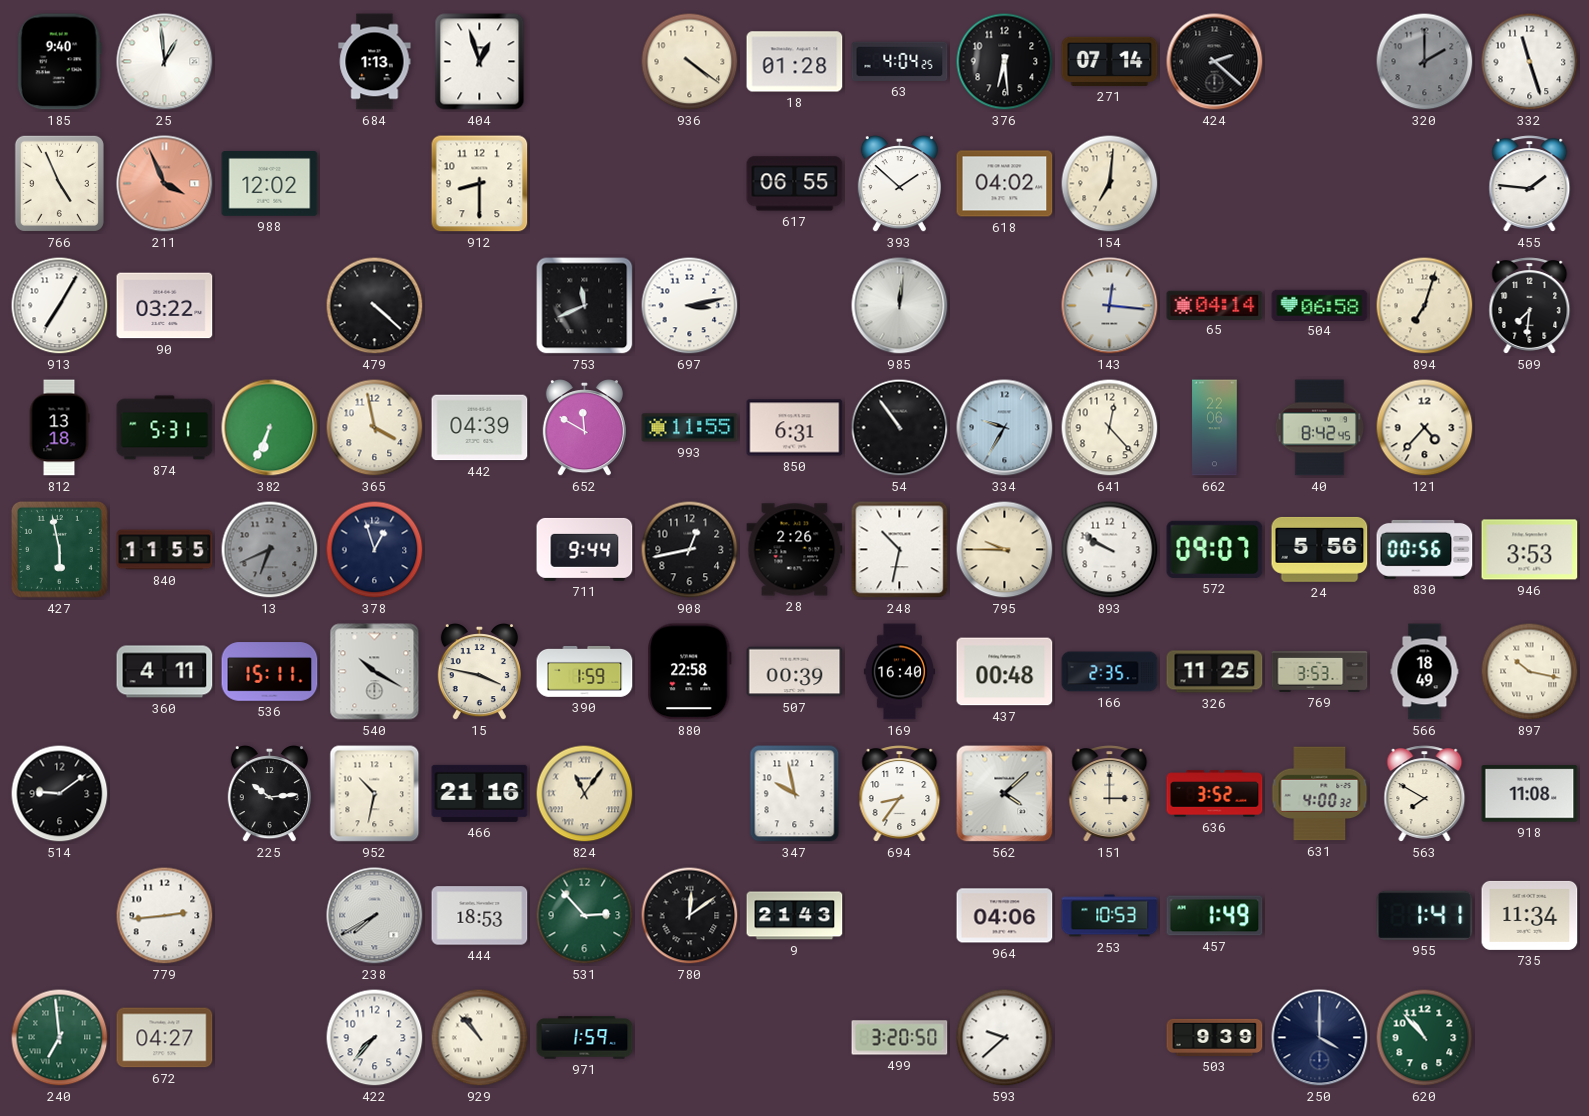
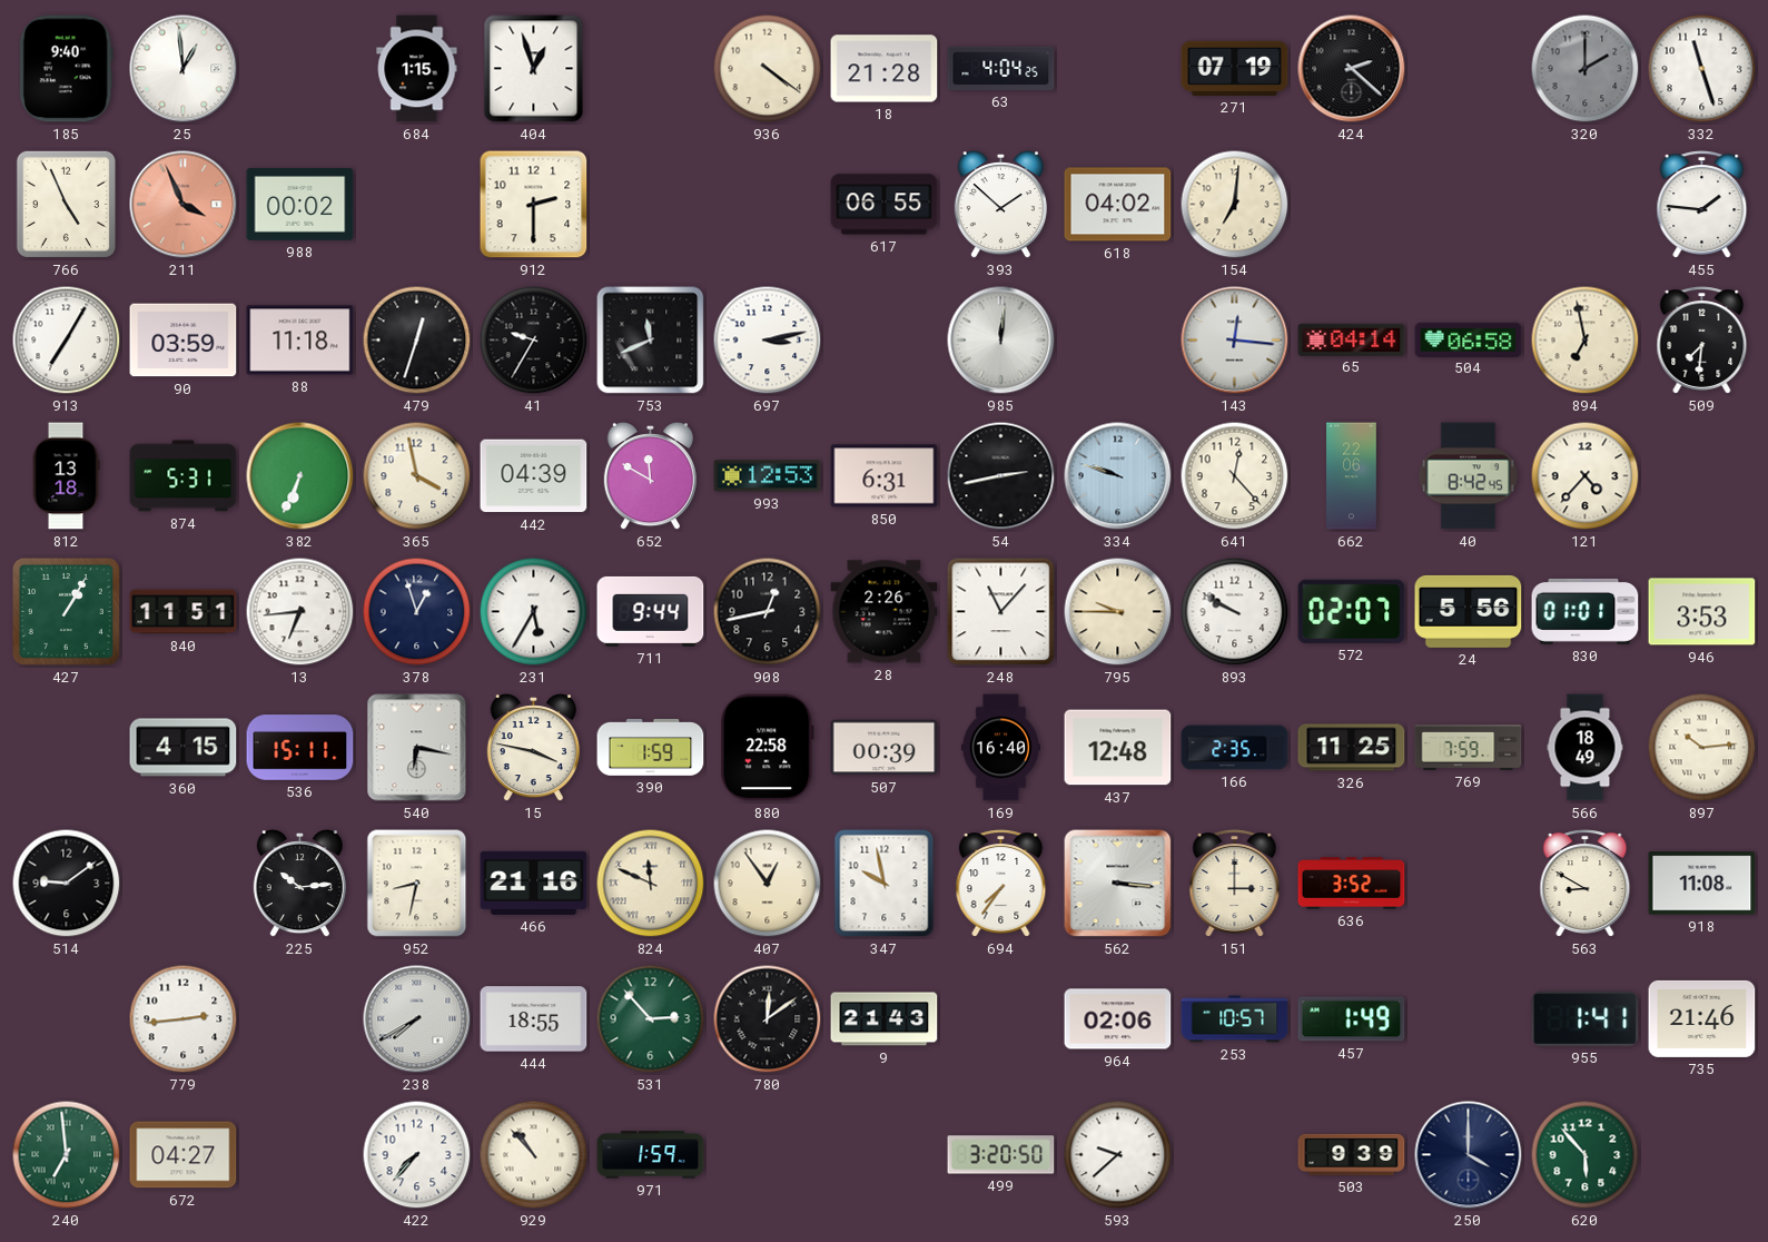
684: 1:13 -> 1:15
18: 01:28 -> 21:28
376: 6:29 -> none
271: 07:14 -> 07:19
988: 12:02 -> 00:02
912: 8:30 -> 2:30
90: 03:22 -> 03:59
88: none -> 11:18
479: 4:22 -> 12:33
41: none -> 9:35
894: 7:03 -> 6:58
993: 11:55 -> 12:53
54: 10:54 -> 2:43
334: 9:35 -> 9:48
427: 5:58 -> 1:05
840: 11:55 -> 11:51
13: 6:41 -> 6:44
13 dial: grey -> white
231: none -> 5:35
248: 10:32 -> 11:07
572: 09:07 -> 02:07
830: 00:56 -> 01:01
360: 4:11 -> 4:15
540: 10:20 -> 6:17
437: 00:48 -> 12:48
769: 3:53 -> 7:59
897: 10:17 -> 10:14
952: 10:32 -> 8:32
824: 11:06 -> 11:49
407: none -> 12:54
694: 8:36 -> 7:36
562: 4:08 -> 3:16
631: 4:00 -> none
563: 7:50 -> 8:50
444: 18:53 -> 18:55
964: 04:06 -> 02:06
253: 10:53 -> 10:57
735: 11:34 -> 21:46
620: 10:53 -> 5:53
